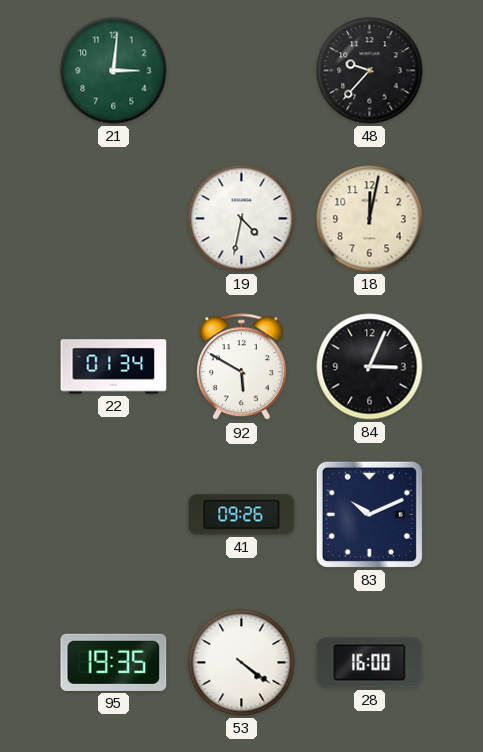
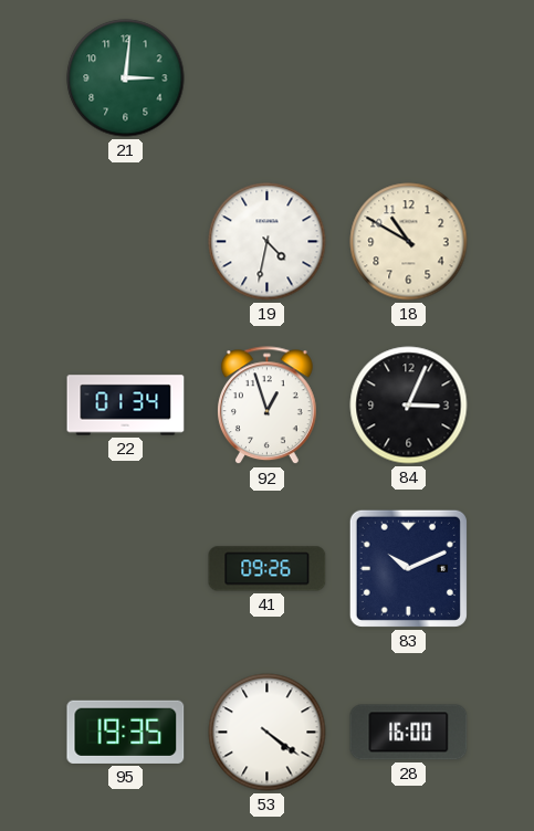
48: 9:37 -> none
18: 12:02 -> 10:50
92: 5:50 -> 12:57
